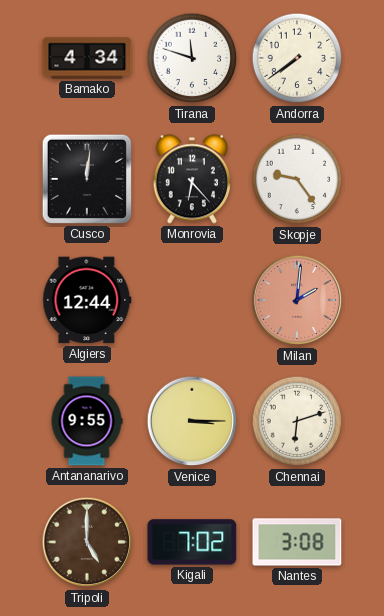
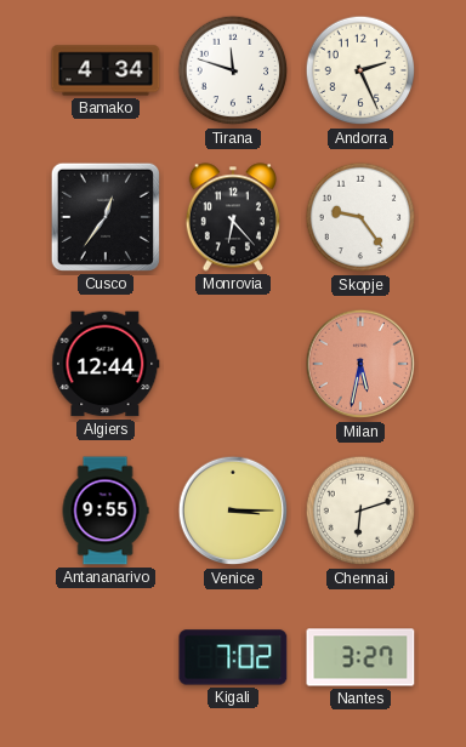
Andorra: 7:39 -> 2:26
Cusco: 12:01 -> 12:36
Milan: 2:01 -> 5:32
Tripoli: 5:00 -> none
Nantes: 3:08 -> 3:27
